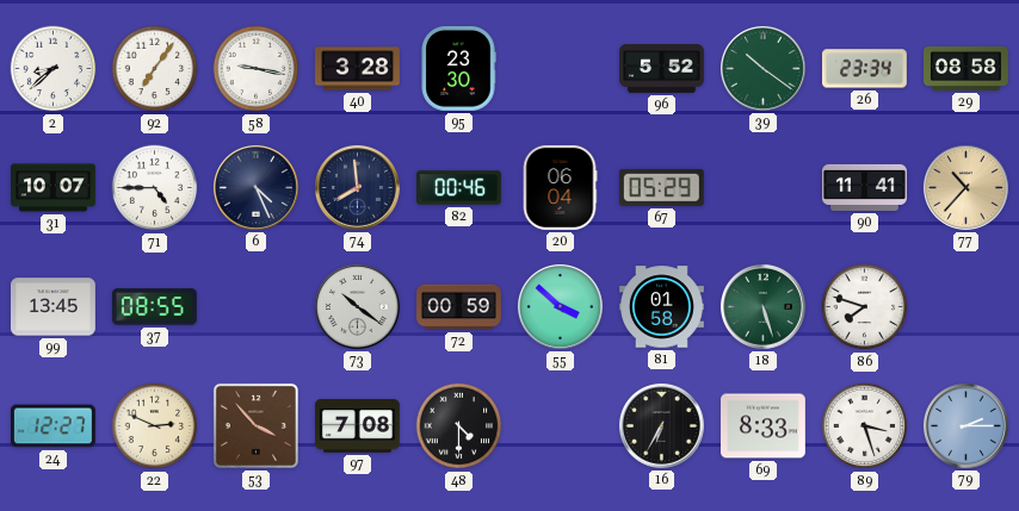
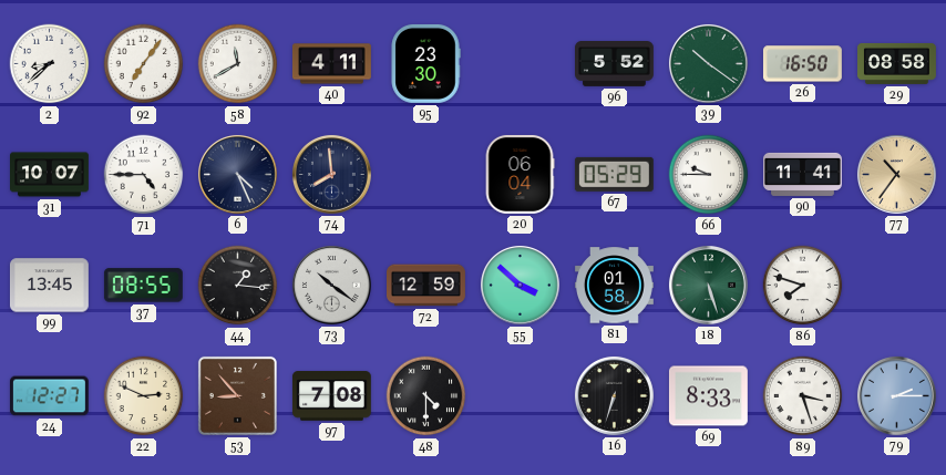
58: 9:17 -> 11:40
40: 3:28 -> 4:11
26: 23:34 -> 16:50
82: 00:46 -> none
66: none -> 9:45
77: 10:37 -> 10:36
44: none -> 1:16
72: 00:59 -> 12:59
53: 3:53 -> 8:53
16: 6:35 -> 6:33
